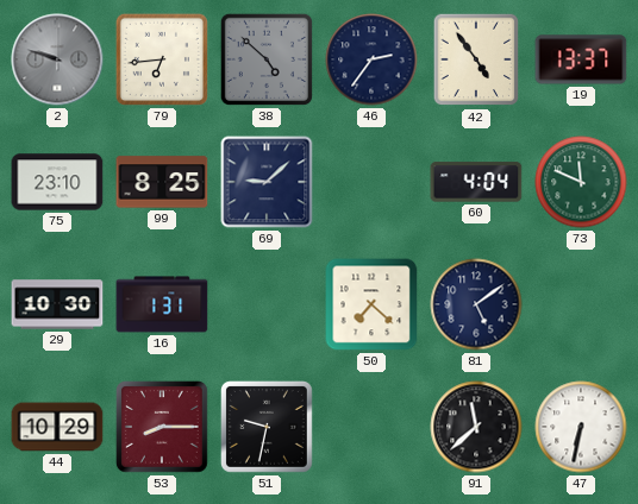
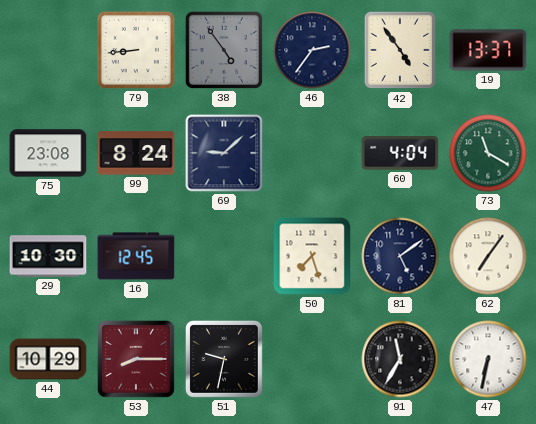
2: 9:48 -> none
79: 6:44 -> 8:44
38: 4:52 -> 4:54
75: 23:10 -> 23:08
99: 8:25 -> 8:24
73: 11:49 -> 11:20
16: 1:31 -> 12:45
50: 7:22 -> 7:27
62: none -> 7:06
91: 11:38 -> 11:35
